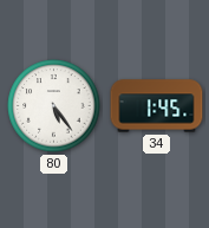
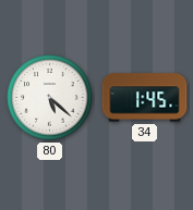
80: 5:24 -> 5:22
